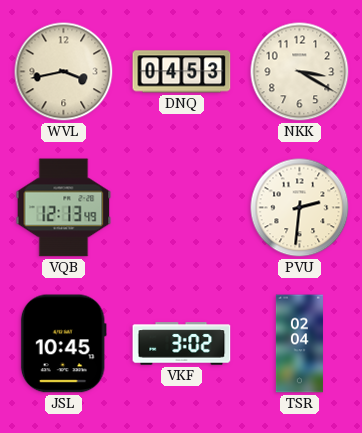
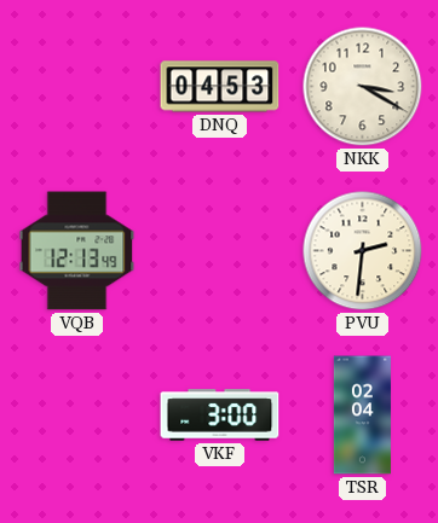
WVL: 3:43 -> none
JSL: 10:45 -> none
VKF: 3:02 -> 3:00
